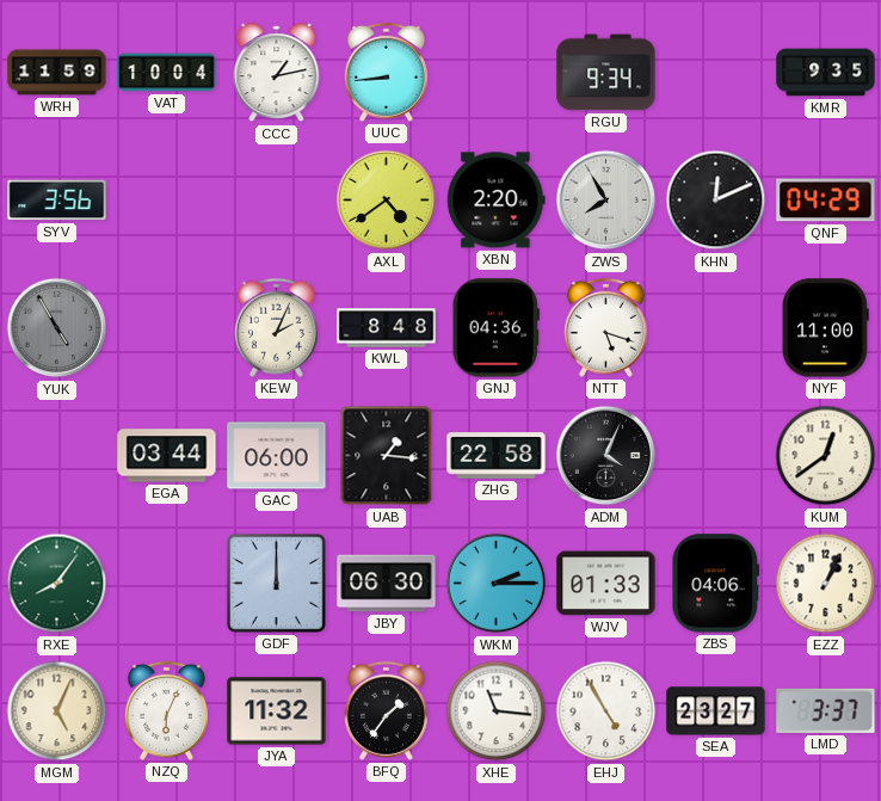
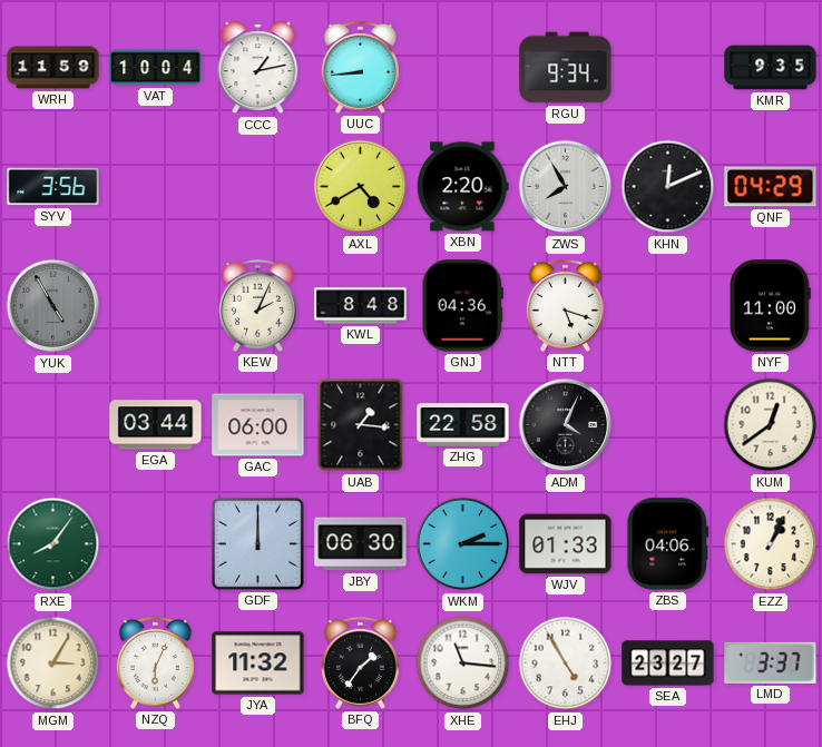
AXL: 4:39 -> 4:40
MGM: 5:04 -> 3:05
